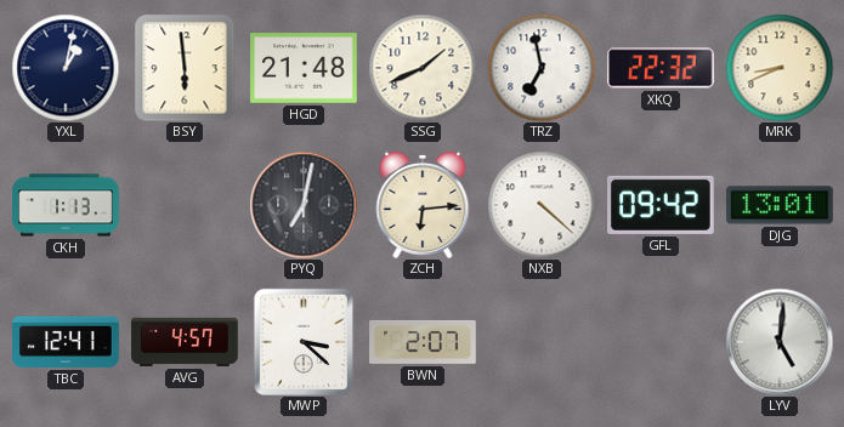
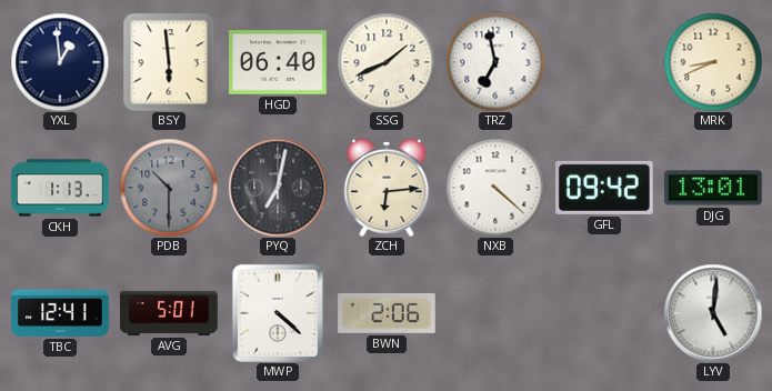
YXL: 1:02 -> 12:59
HGD: 21:48 -> 06:40
XKQ: 22:32 -> none
PDB: none -> 10:30
AVG: 4:57 -> 5:01
MWP: 3:22 -> 4:22
BWN: 2:07 -> 2:06
